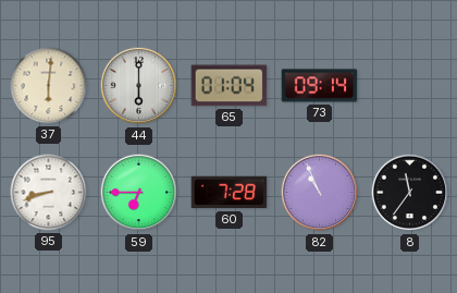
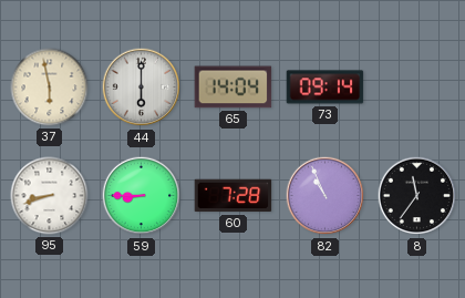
37: 6:01 -> 5:58
65: 01:04 -> 14:04
59: 6:45 -> 8:45
